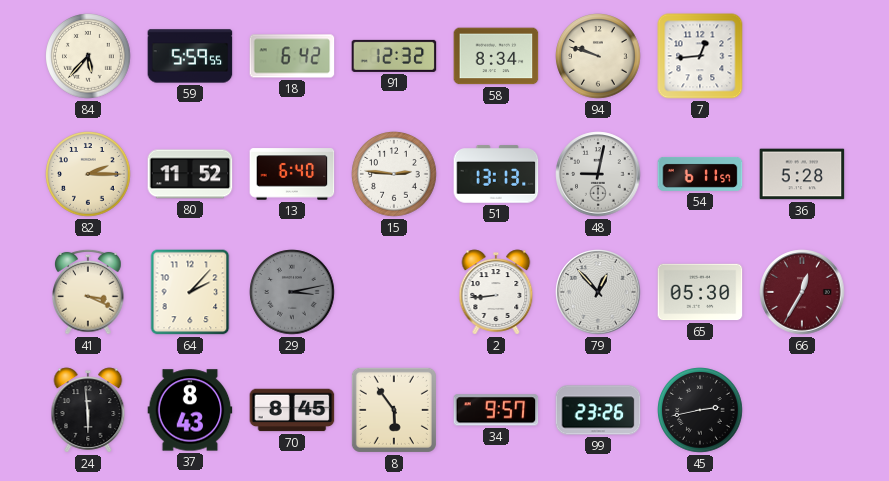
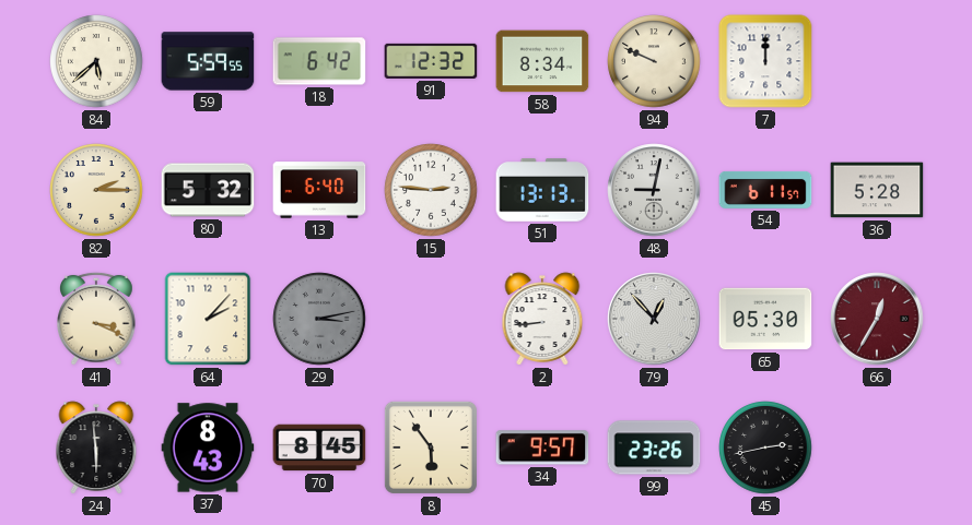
84: 5:37 -> 5:38
94: 9:48 -> 9:49
7: 12:44 -> 12:00
80: 11:52 -> 5:32
